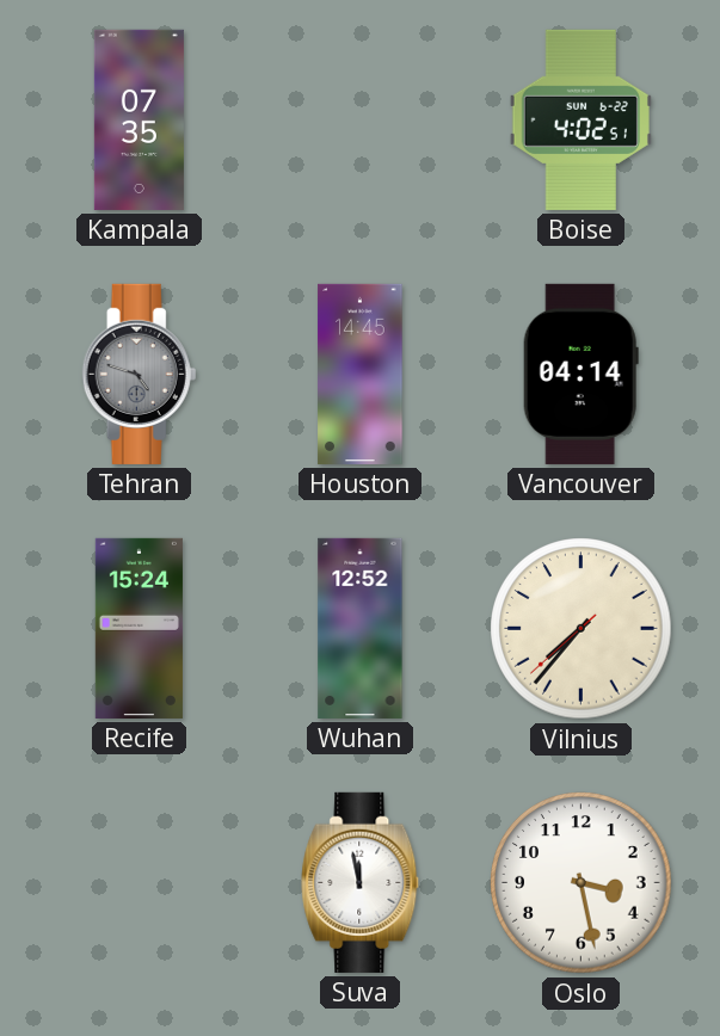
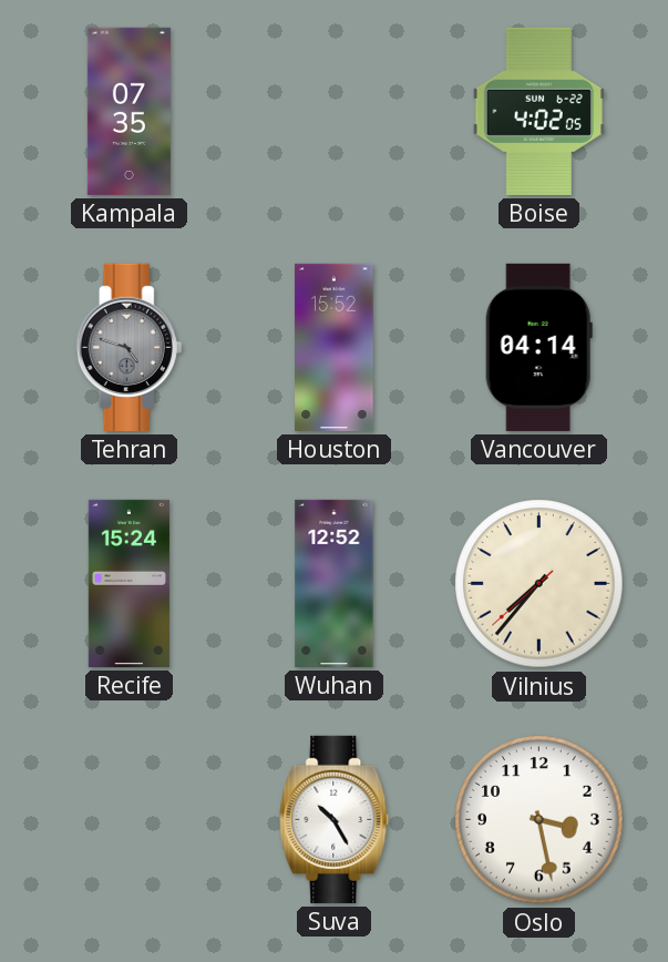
Boise: 4:02:51 -> 4:02:05
Houston: 14:45 -> 15:52
Suva: 11:58 -> 10:25
